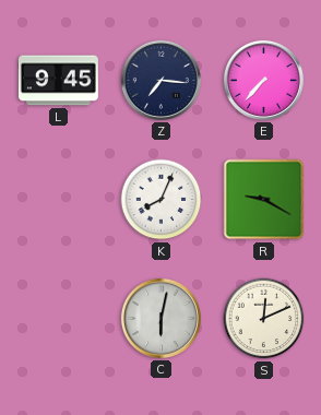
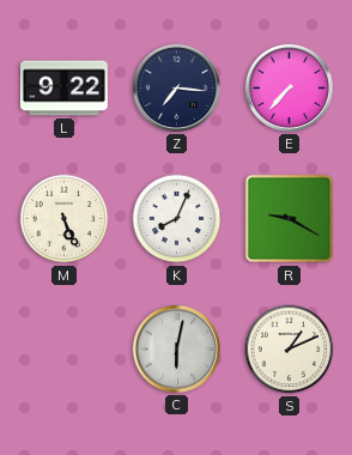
L: 9:45 -> 9:22
M: none -> 5:26
S: 12:11 -> 1:11
